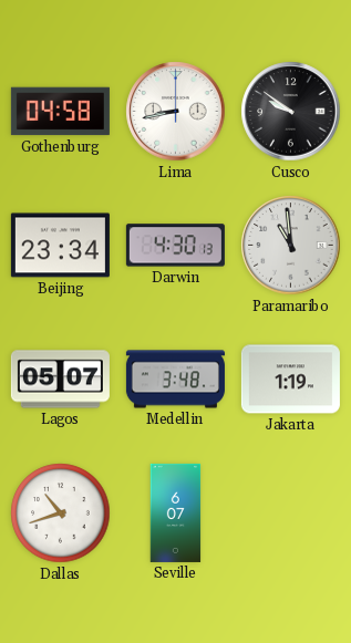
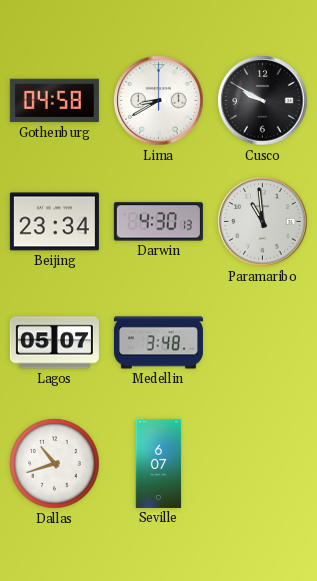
Lima: 8:43 -> 8:40
Cusco: 9:51 -> 9:50
Jakarta: 1:19 -> none
